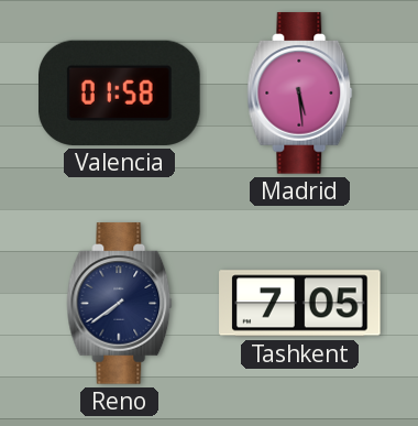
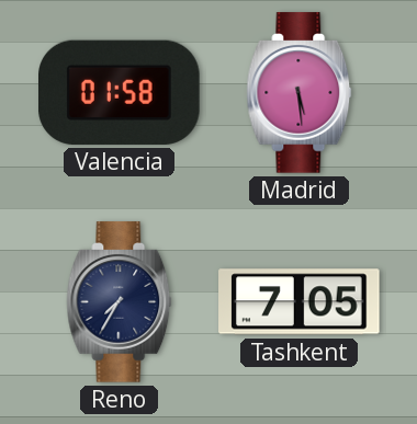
Reno: 7:39 -> 7:35
